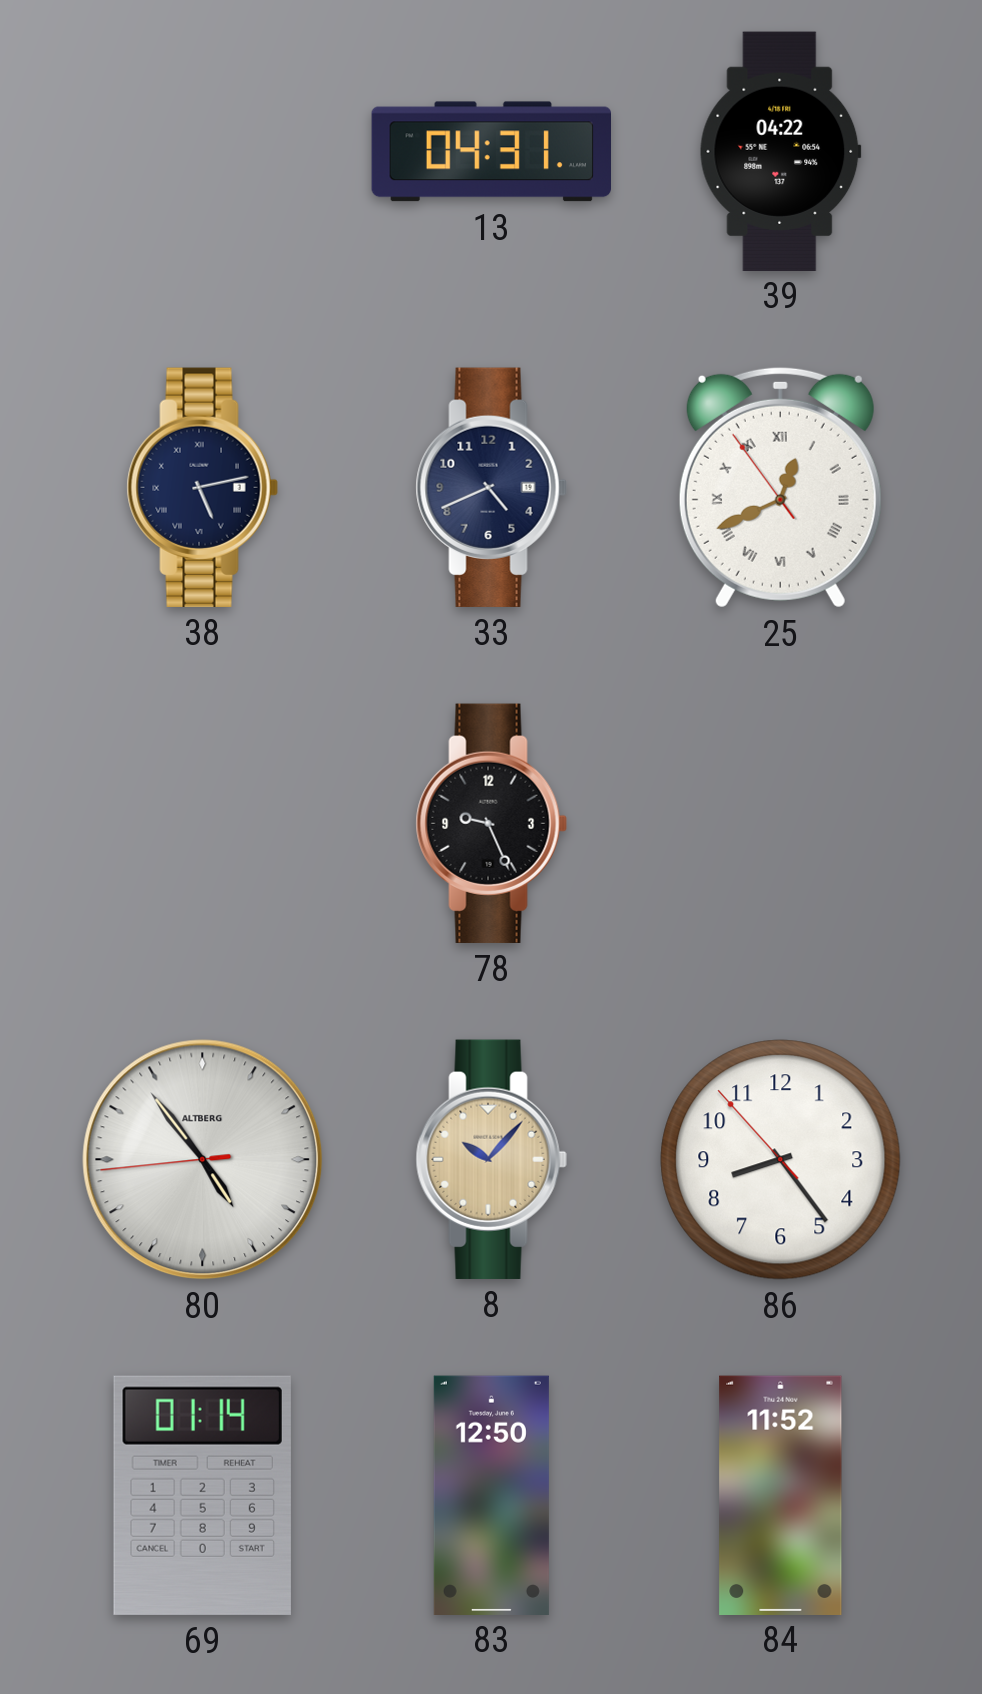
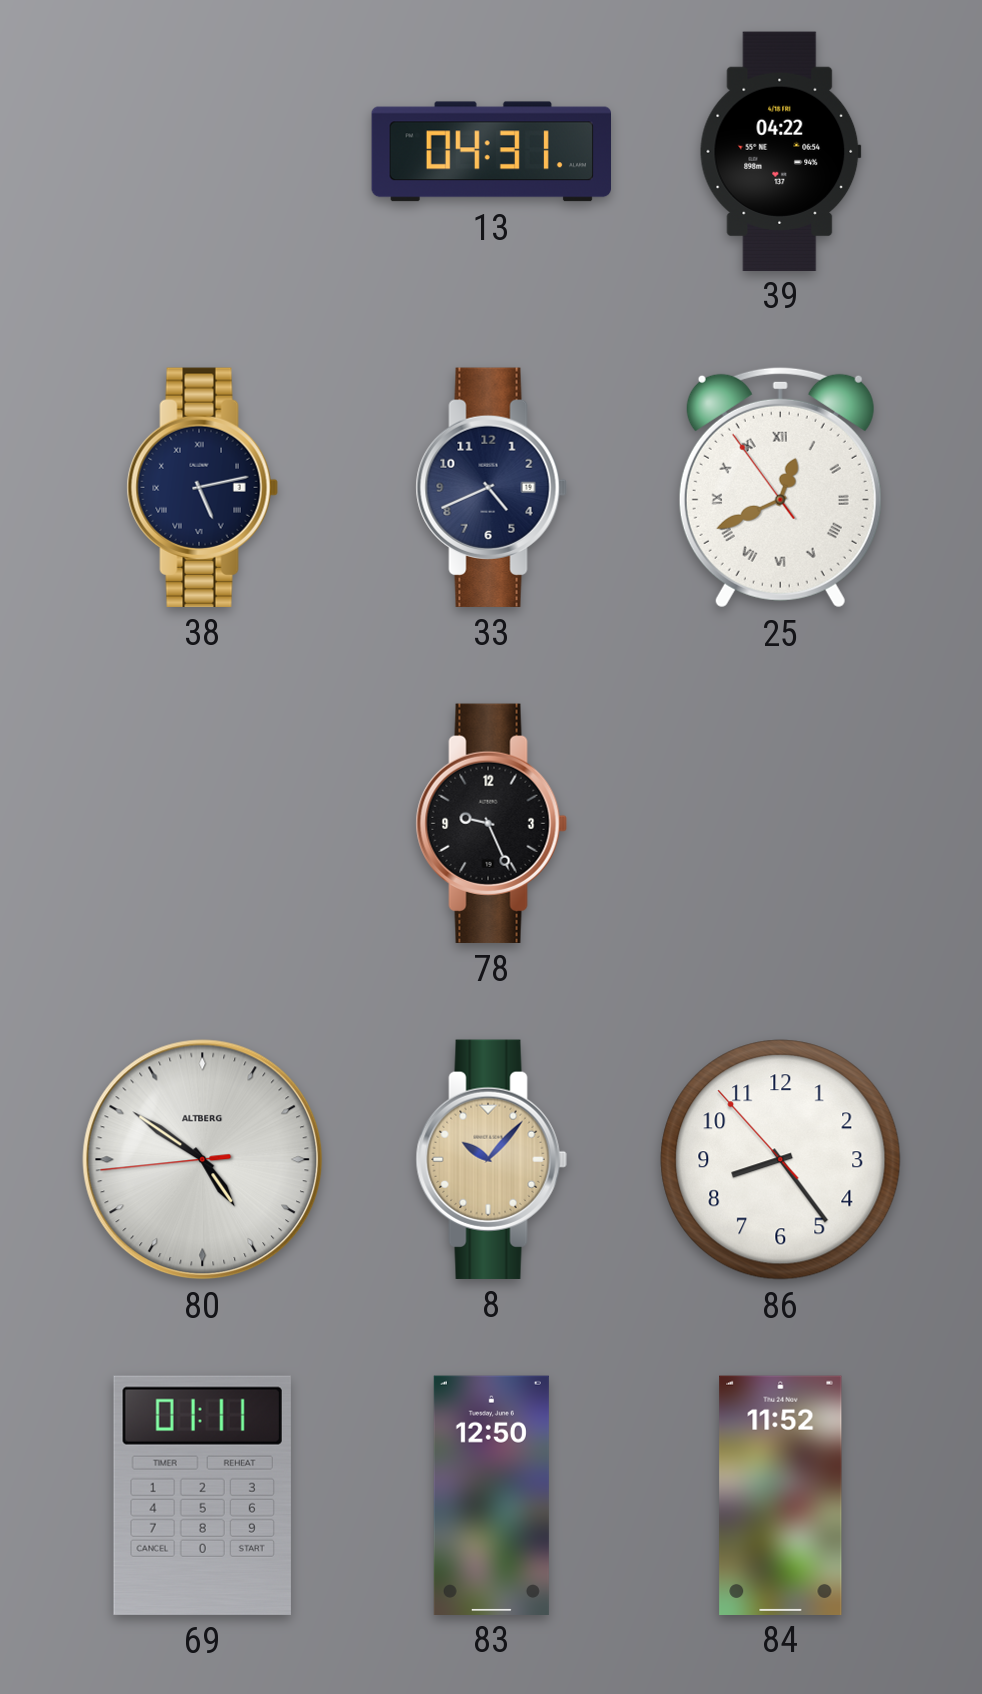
80: 4:53 -> 4:50
69: 01:14 -> 01:11
